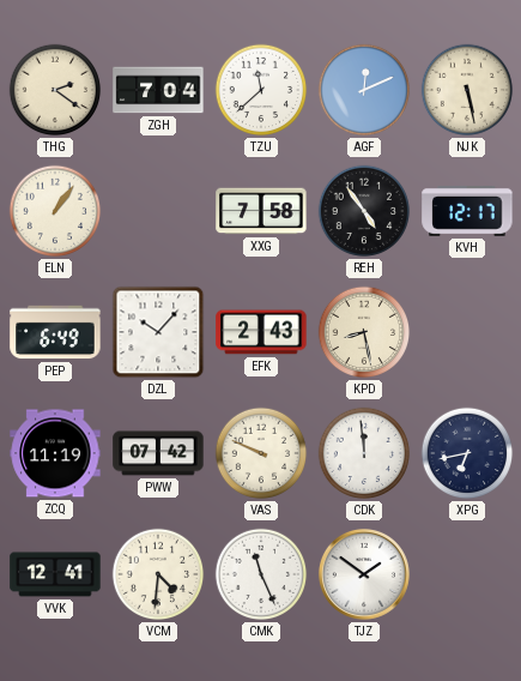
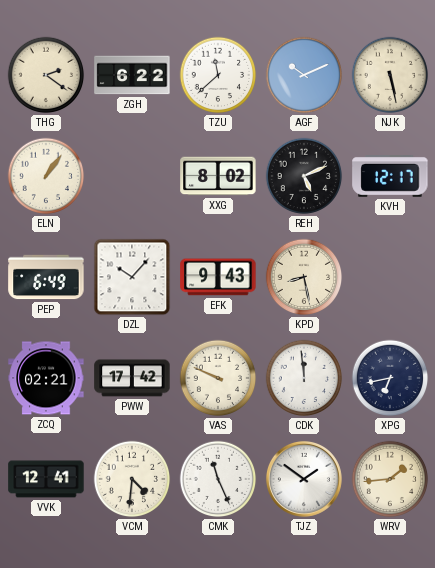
ZGH: 7:04 -> 6:22
AGF: 12:11 -> 10:11
XXG: 7:58 -> 8:02
REH: 4:54 -> 5:11
EFK: 2:43 -> 9:43
ZCQ: 11:19 -> 02:21
PWW: 07:42 -> 17:42
WRV: none -> 1:44
